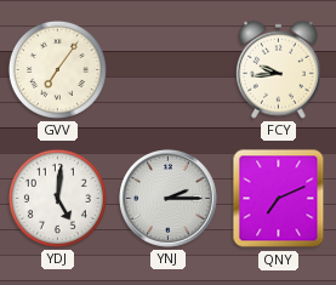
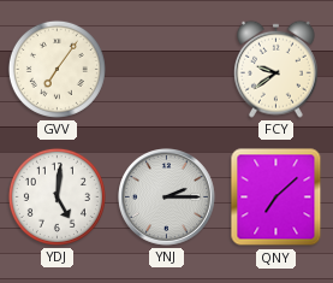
FCY: 9:44 -> 9:39
QNY: 7:11 -> 7:08
